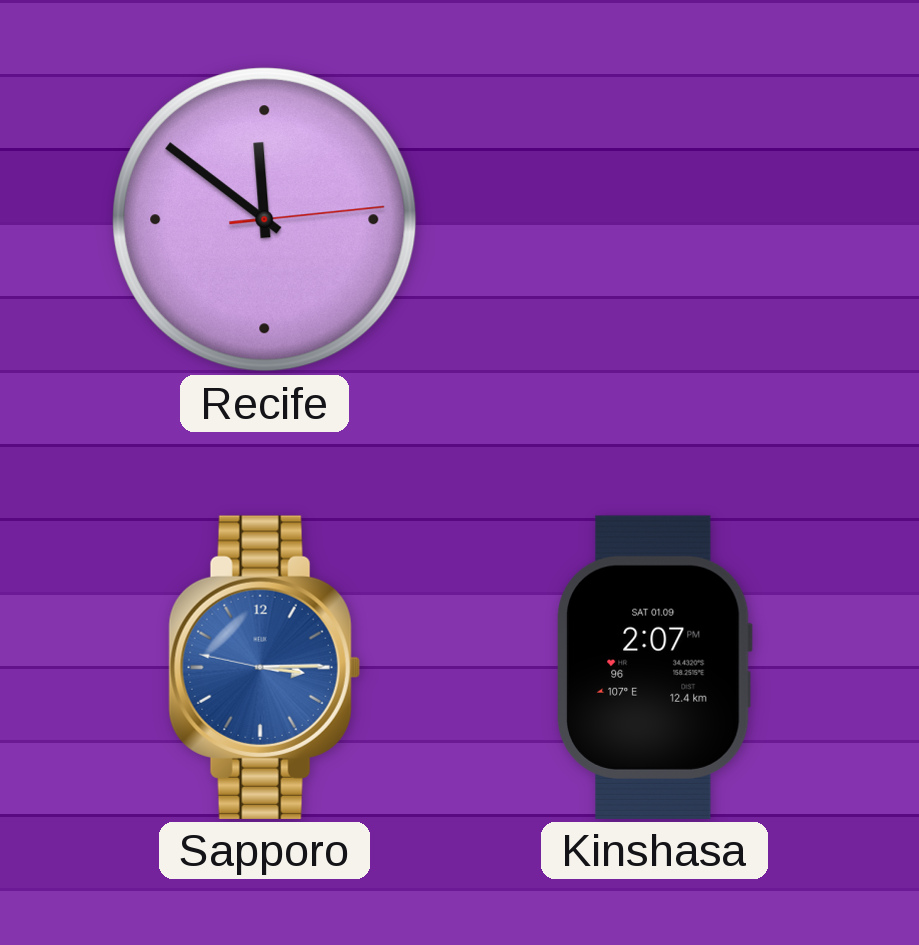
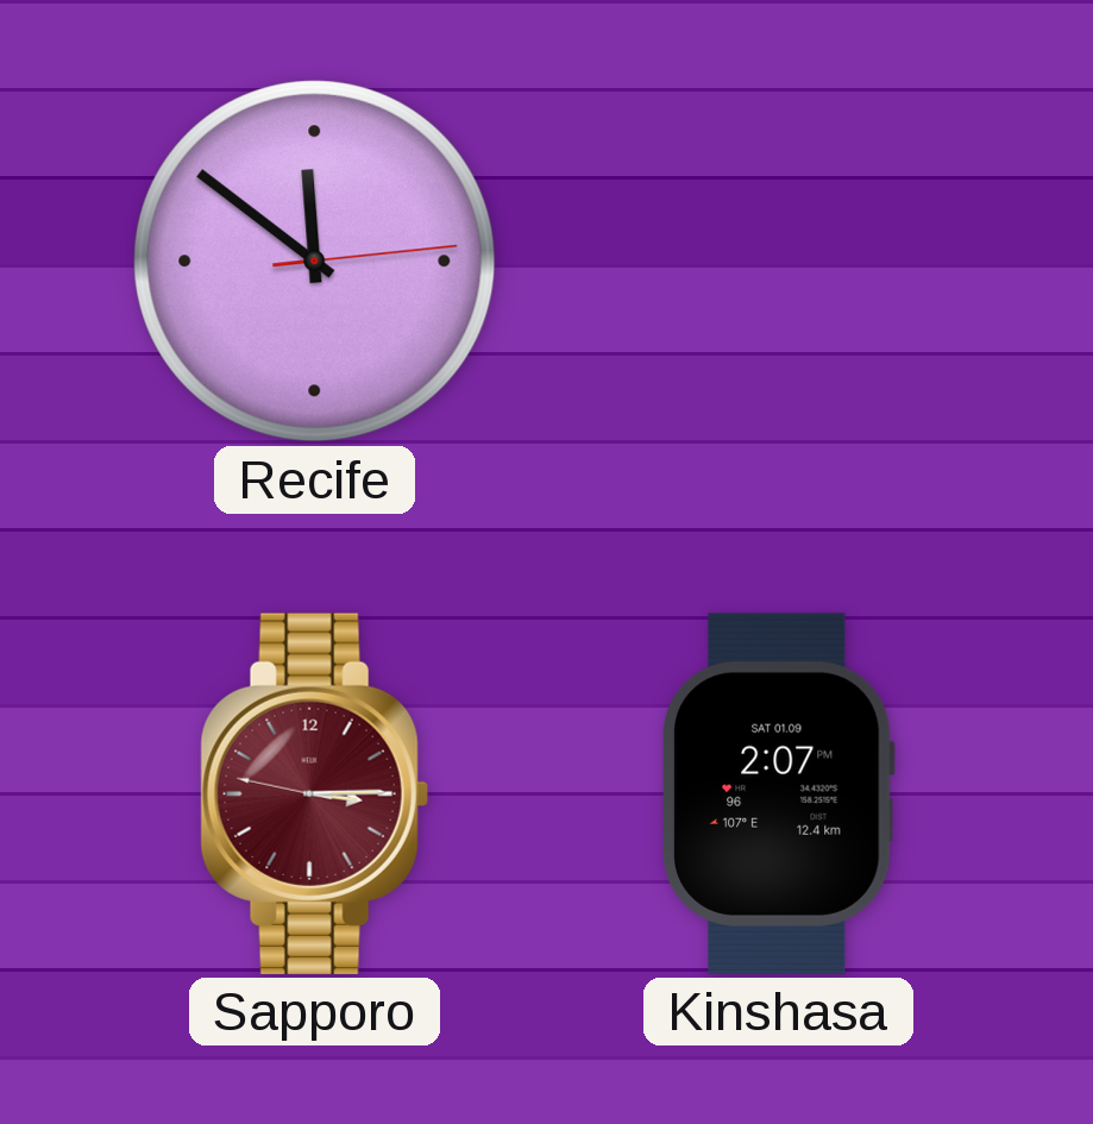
Sapporo dial: blue -> burgundy
